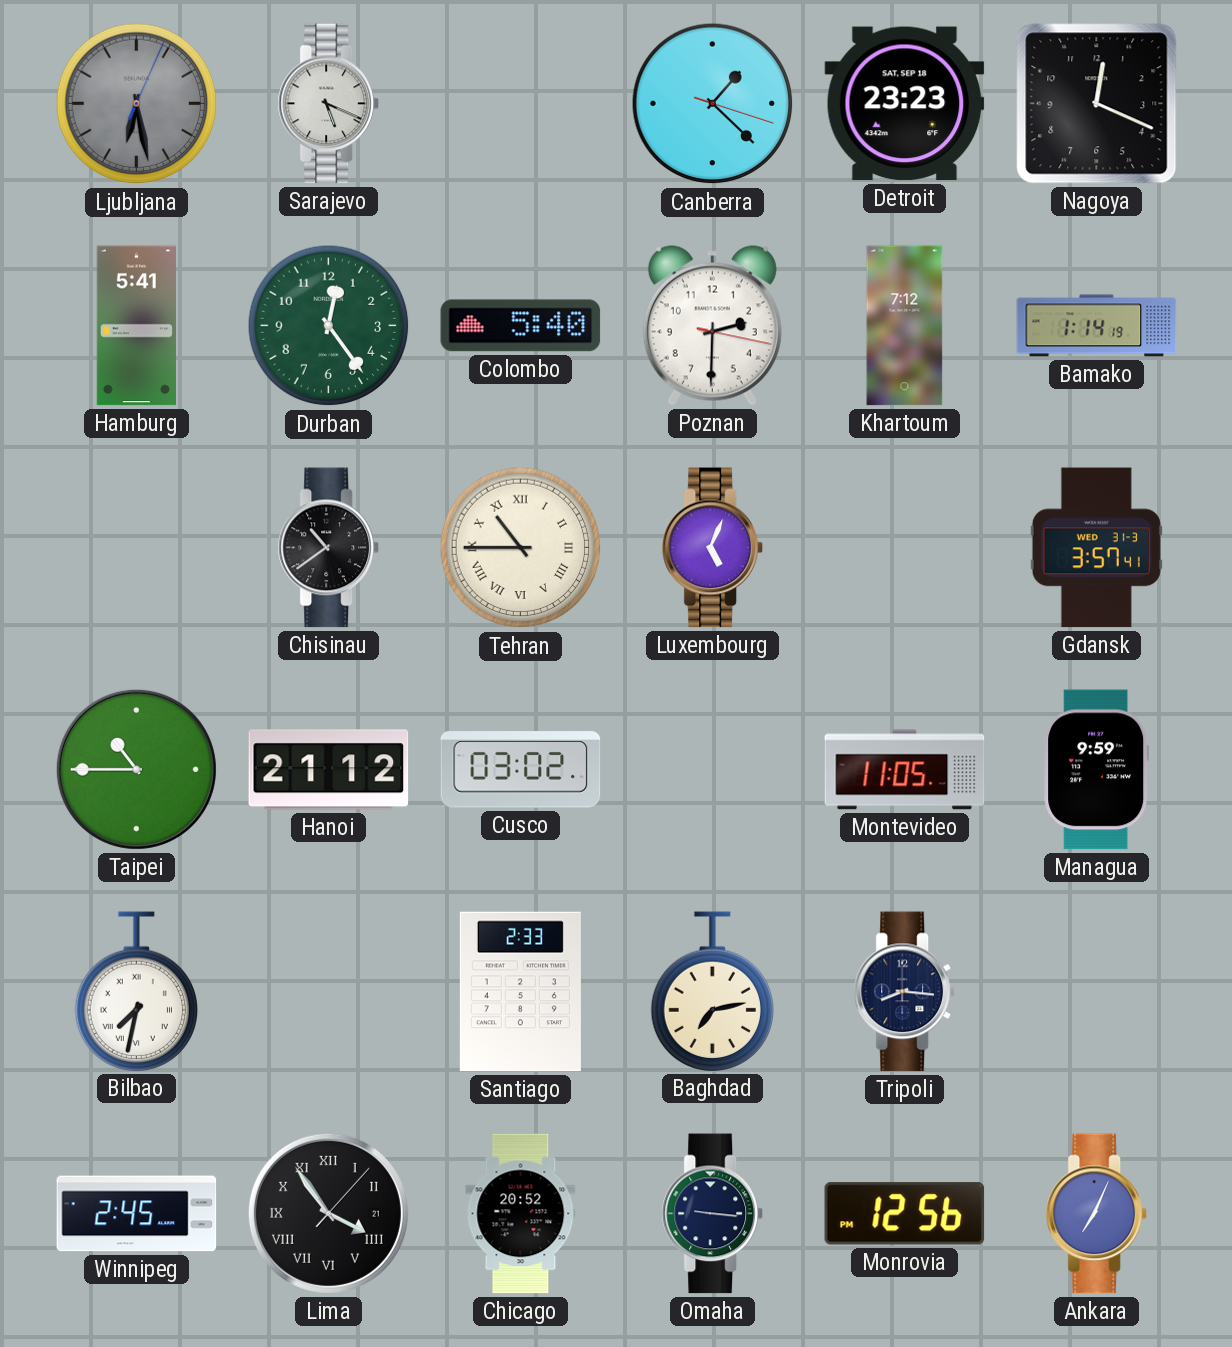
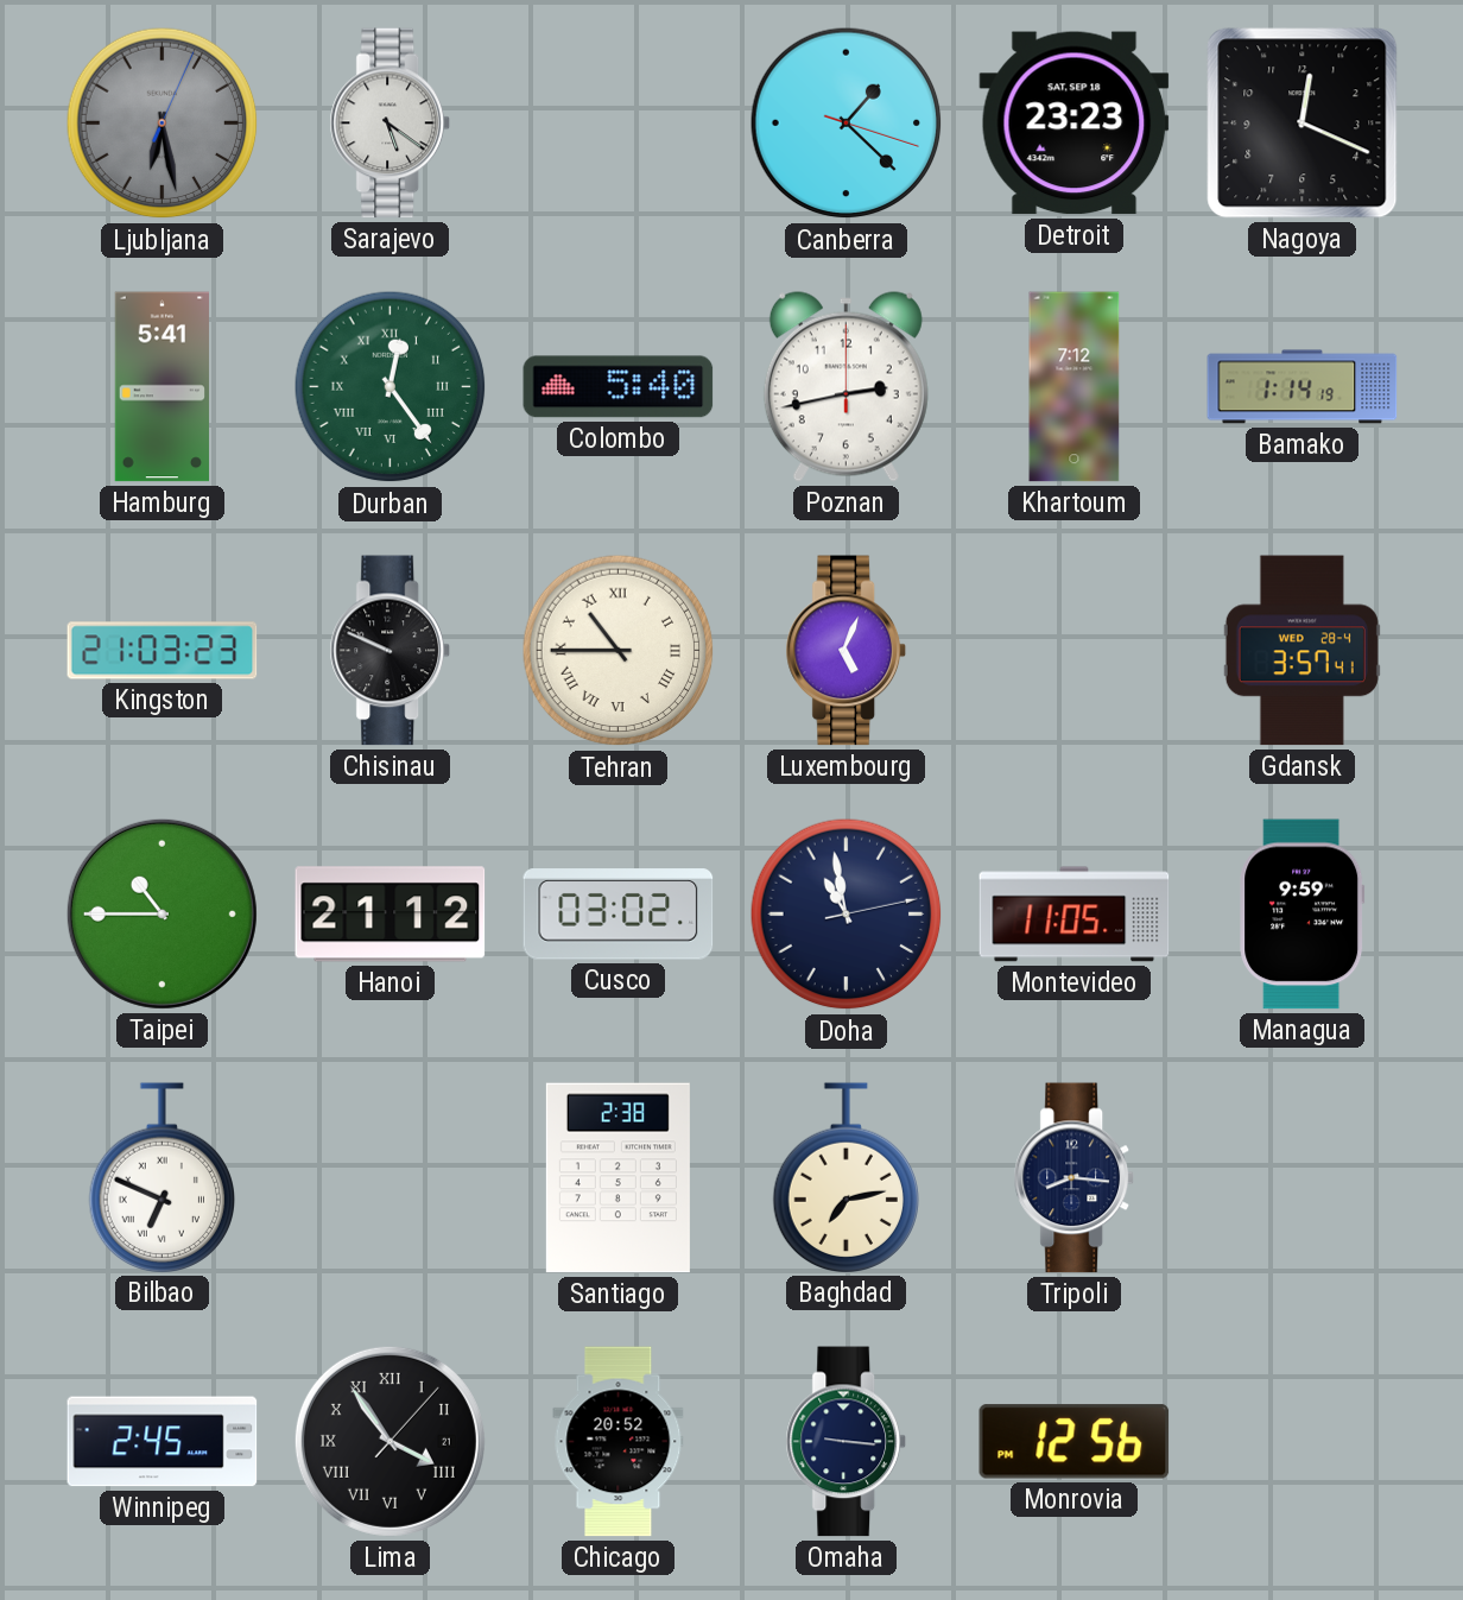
Sarajevo: 5:19 -> 5:21
Durban numerals: Arabic -> Roman
Poznan: 2:30 -> 2:43
Kingston: none -> 21:03
Chisinau: 10:39 -> 9:49
Gdansk date: WED 31-3 -> WED 28-4
Doha: none -> 10:58
Bilbao: 7:32 -> 6:49
Santiago: 2:33 -> 2:38
Ankara: 7:04 -> none
